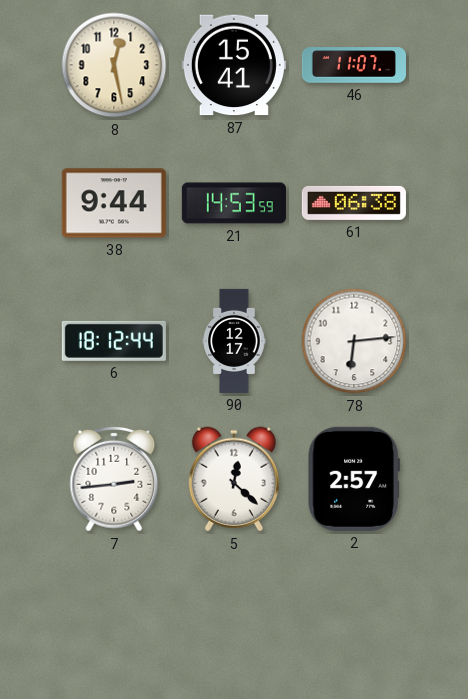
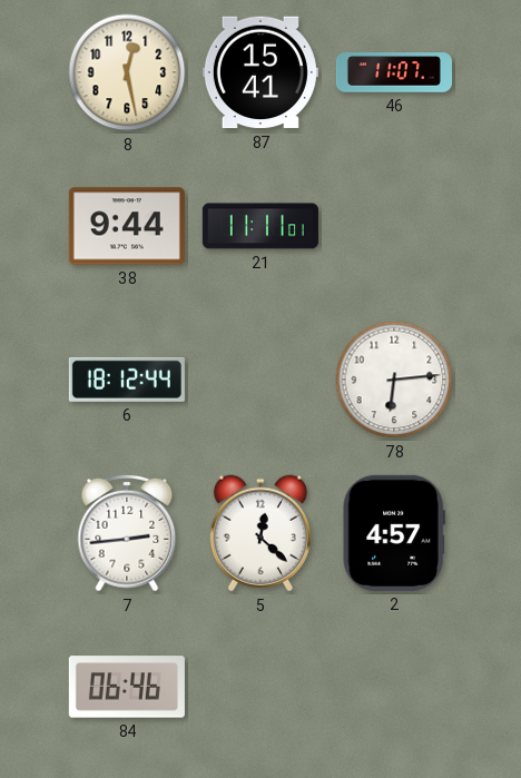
21: 14:53 -> 11:11
61: 06:38 -> none
90: 12:17 -> none
2: 2:57 -> 4:57
84: none -> 06:46
